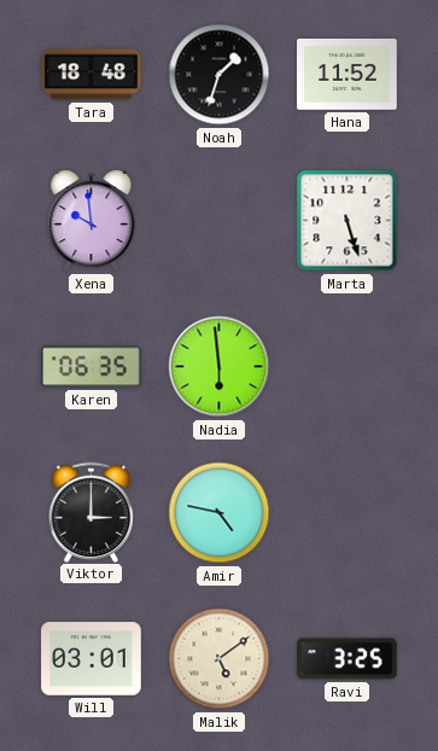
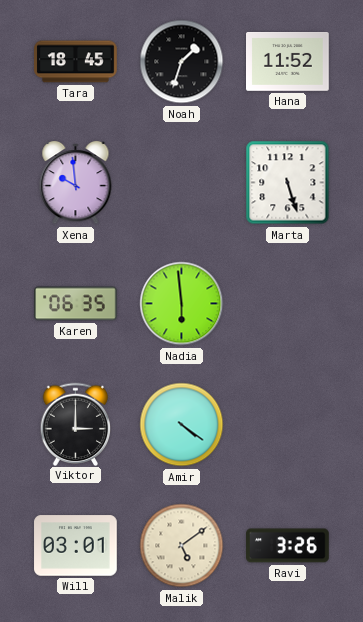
Tara: 18:48 -> 18:45
Amir: 4:47 -> 4:21
Ravi: 3:25 -> 3:26
